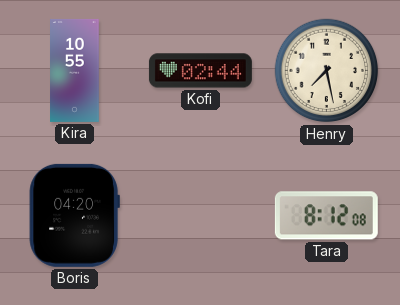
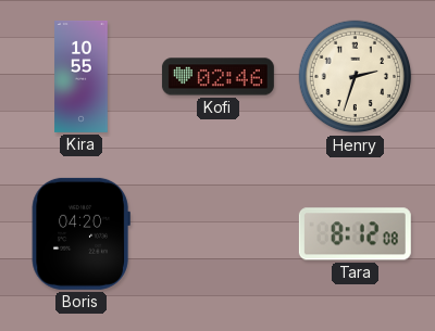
Kofi: 02:44 -> 02:46
Henry: 7:28 -> 2:33
